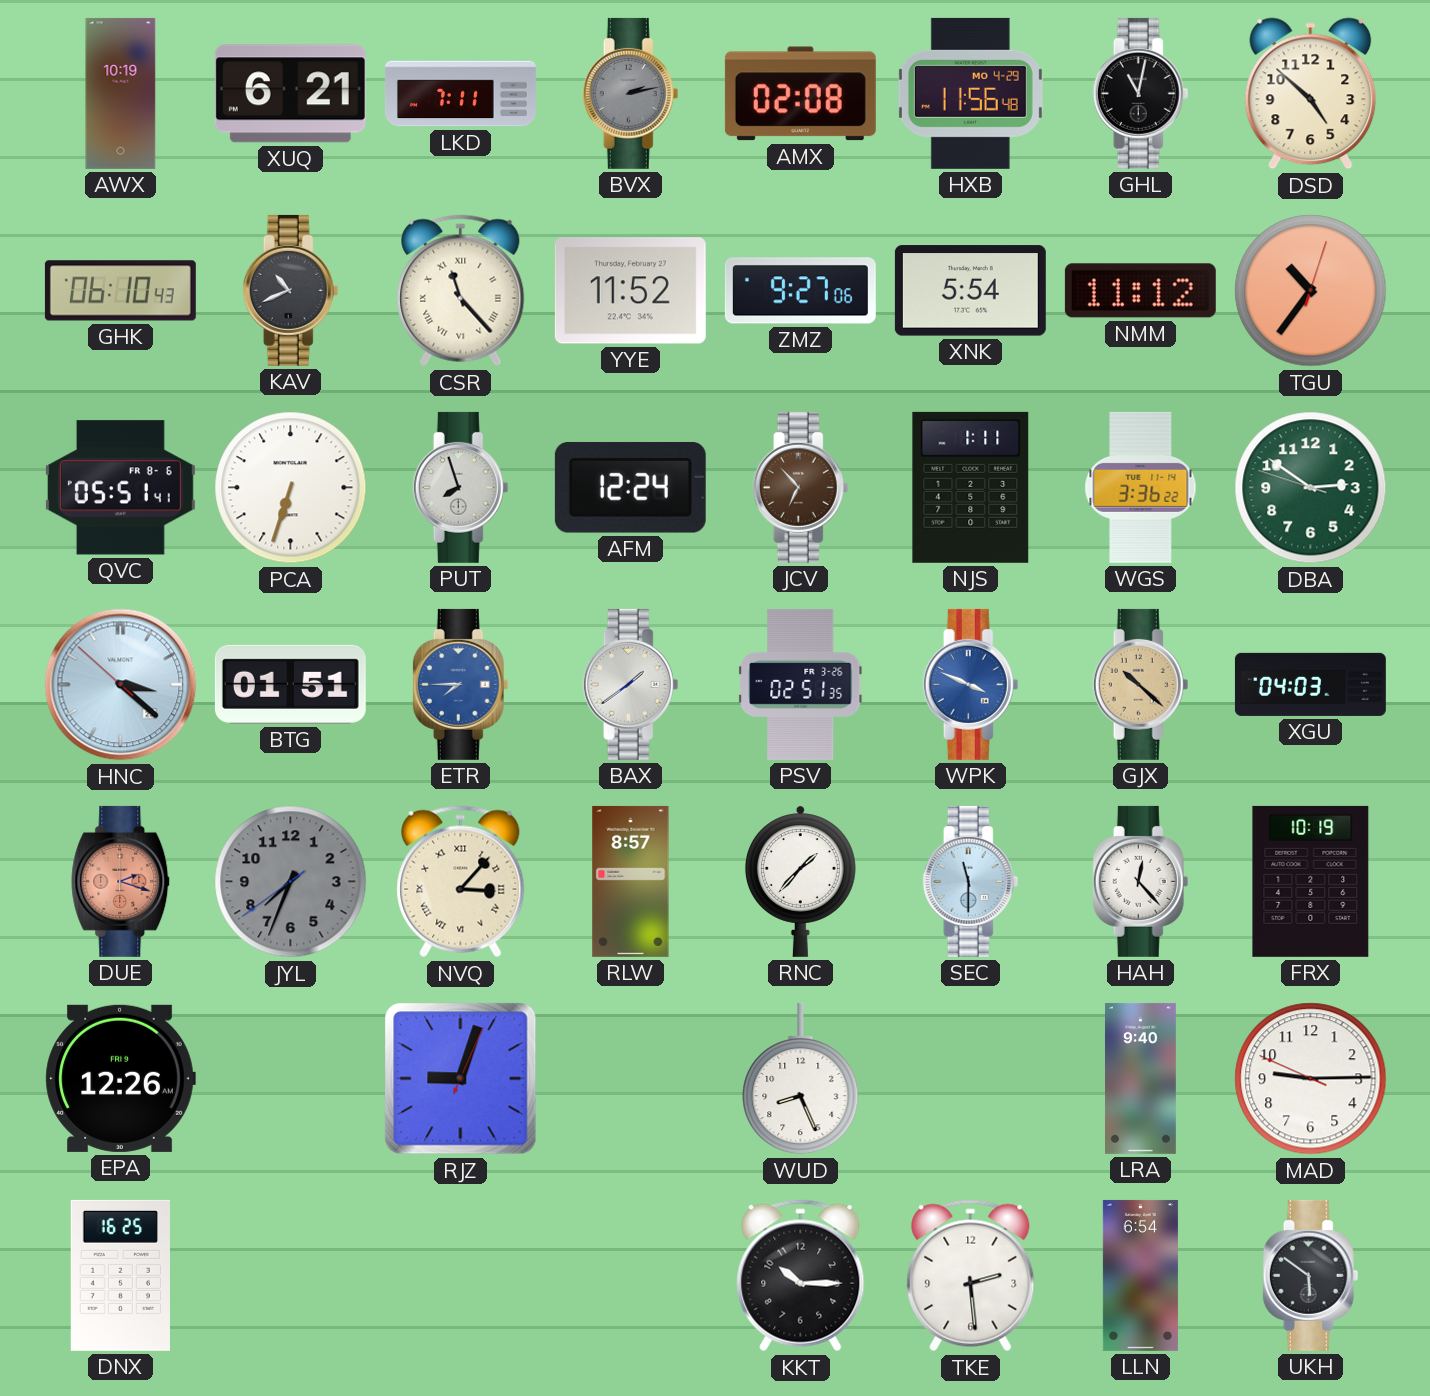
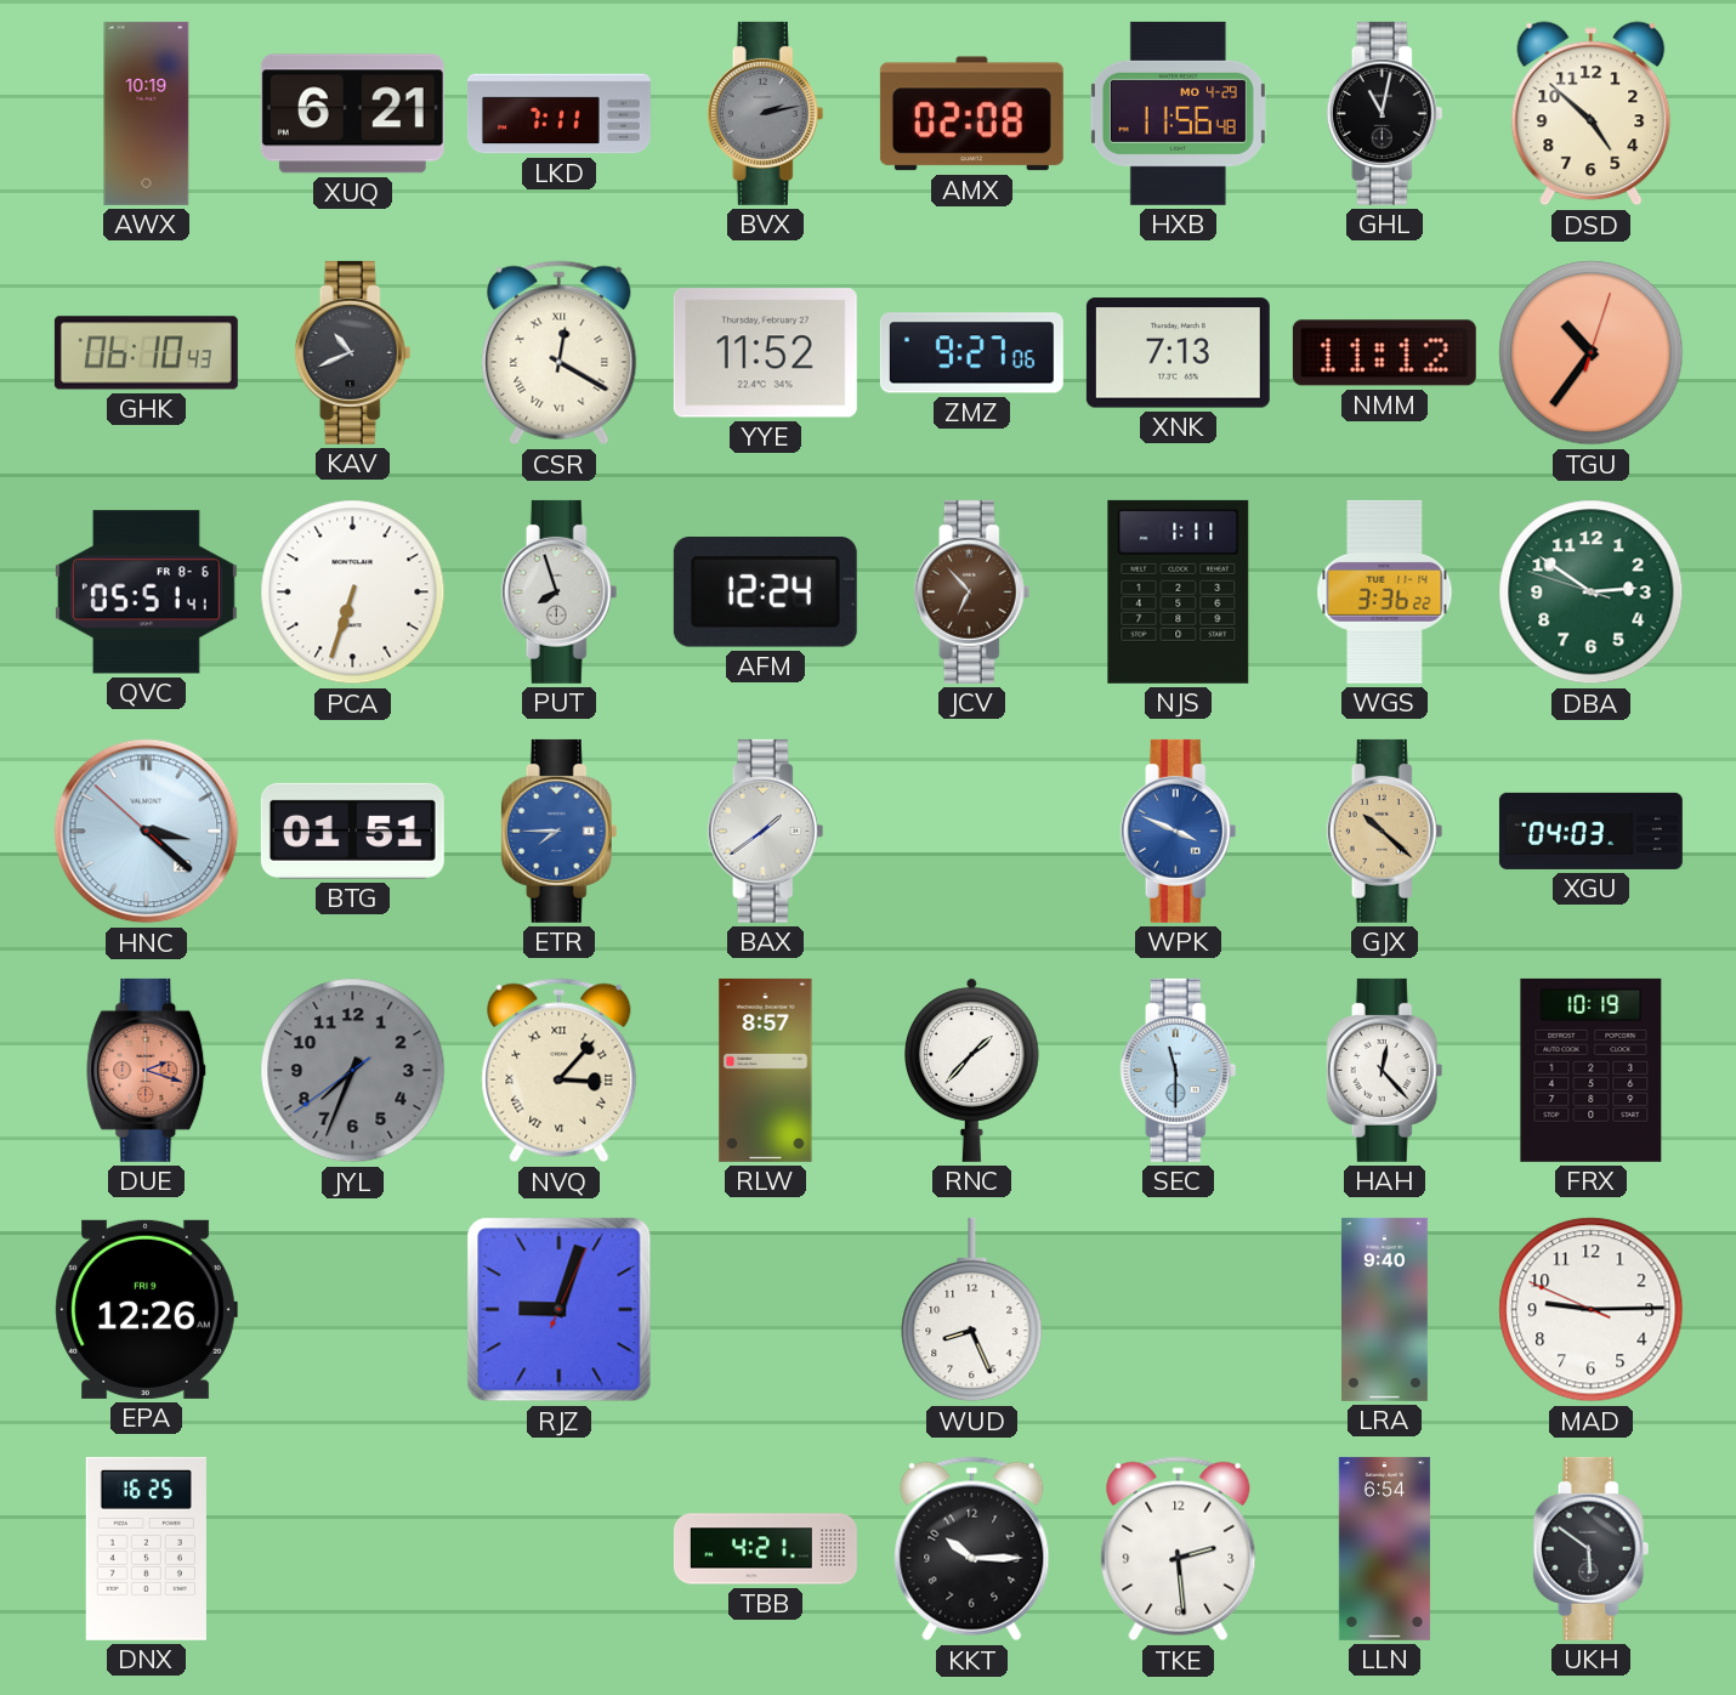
CSR: 11:23 -> 12:20
XNK: 5:54 -> 7:13
PSV: 02:51 -> none
TBB: none -> 4:21
